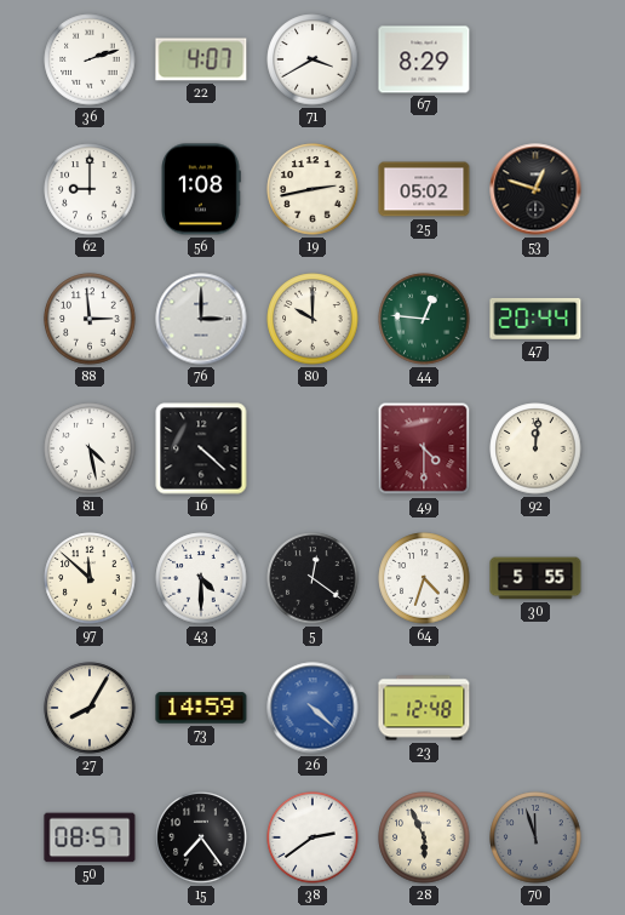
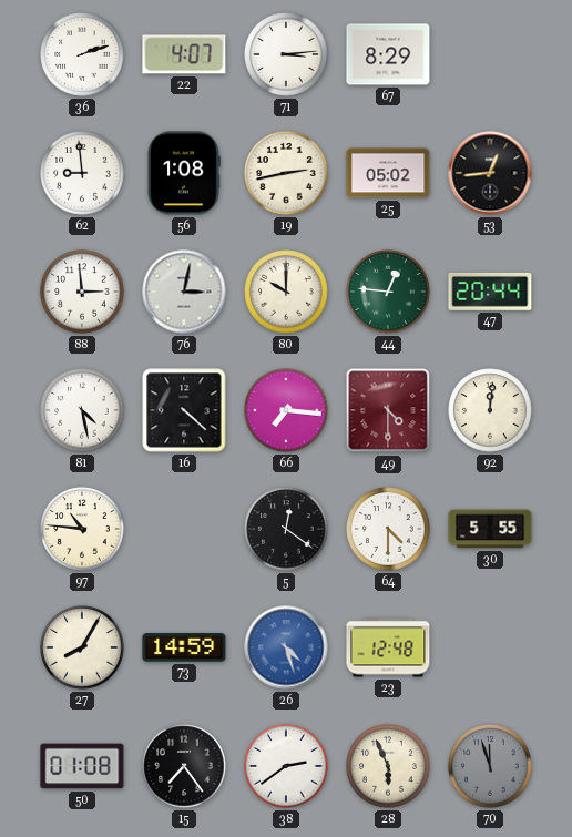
71: 3:40 -> 3:14
62: 9:00 -> 8:59
53: 12:48 -> 12:44
76: 3:00 -> 3:02
66: none -> 7:16
97: 11:52 -> 10:46
43: 4:30 -> none
64: 4:33 -> 4:30
26: 4:22 -> 4:27
50: 08:57 -> 01:08
